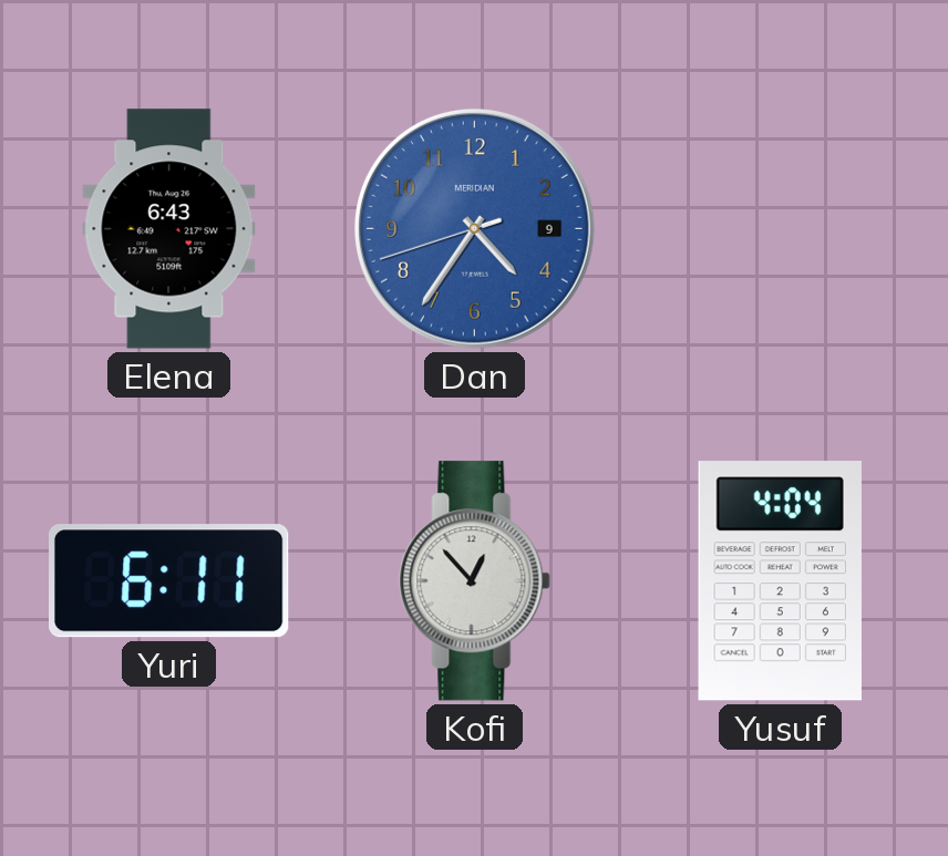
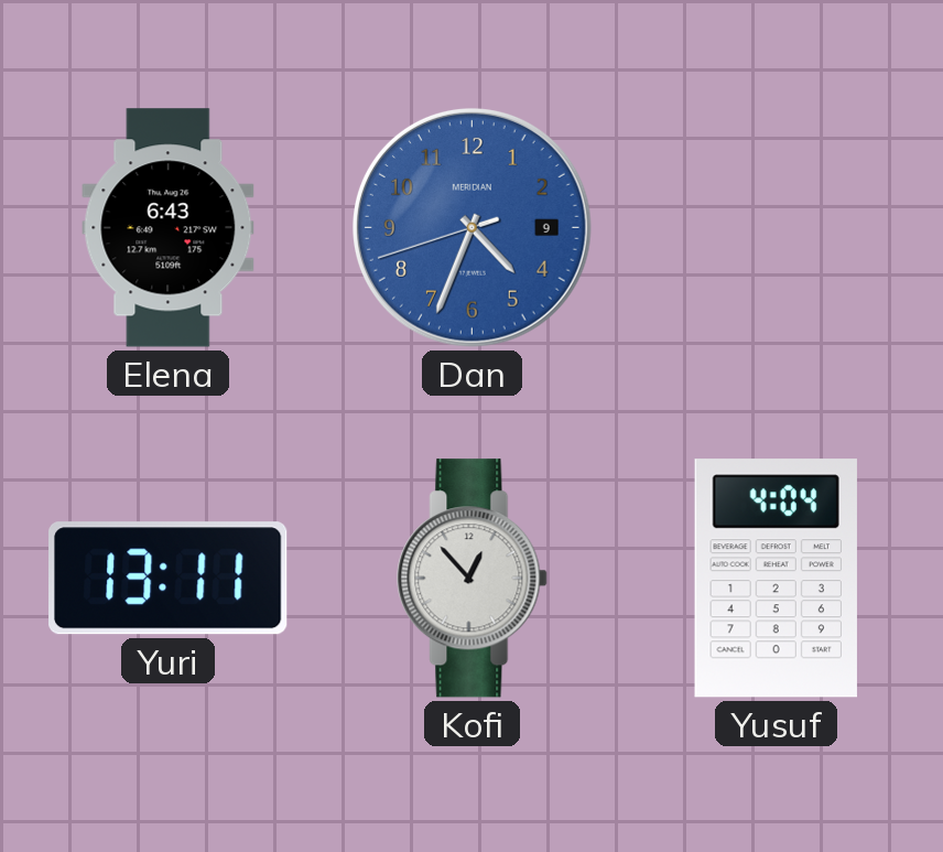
Dan: 4:35 -> 4:33
Yuri: 6:11 -> 13:11
